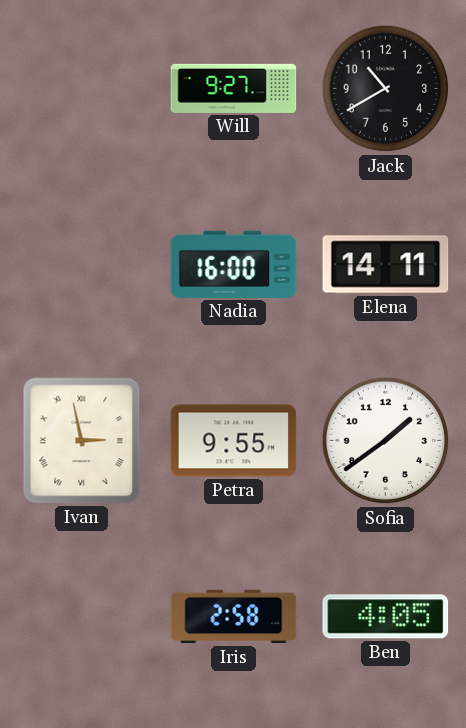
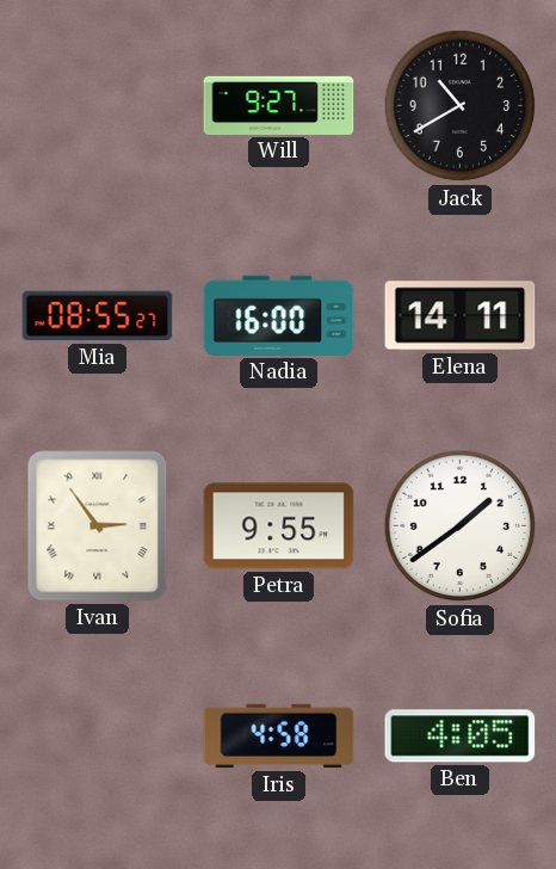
Mia: none -> 08:55
Ivan: 2:58 -> 2:54
Iris: 2:58 -> 4:58
